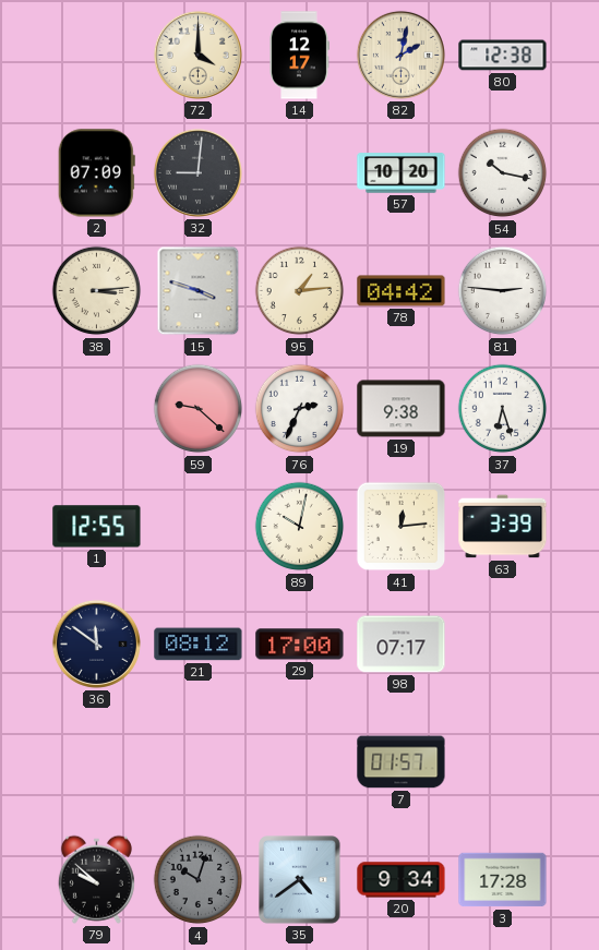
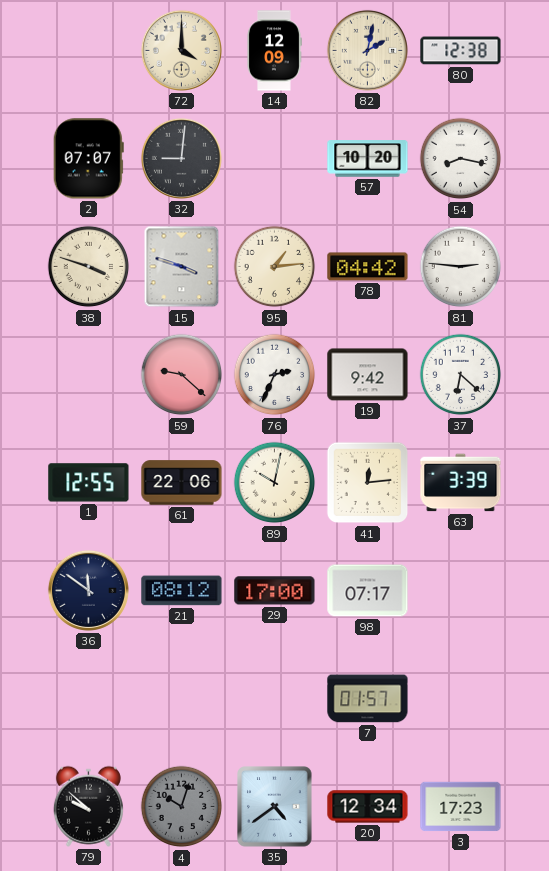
14: 12:17 -> 12:09
2: 07:09 -> 07:07
54: 10:17 -> 8:17
38: 3:14 -> 3:48
19: 9:38 -> 9:42
37: 6:27 -> 6:22
61: none -> 22:06
20: 9:34 -> 12:34
3: 17:28 -> 17:23
